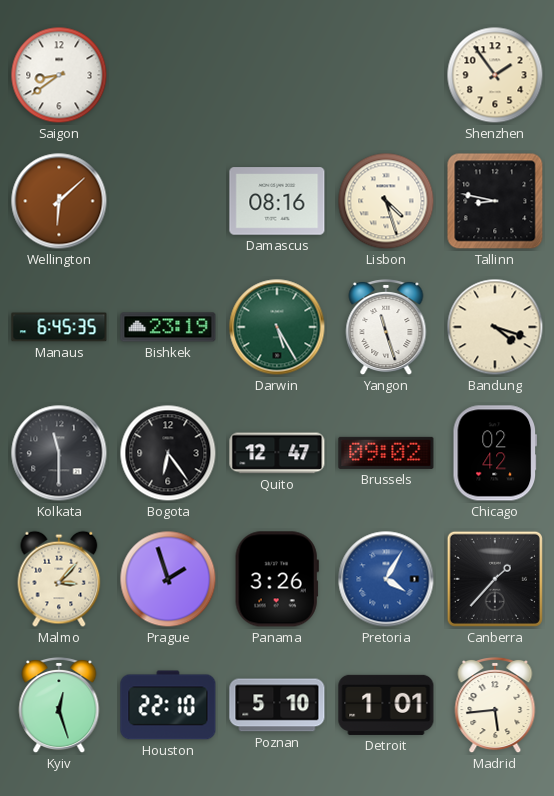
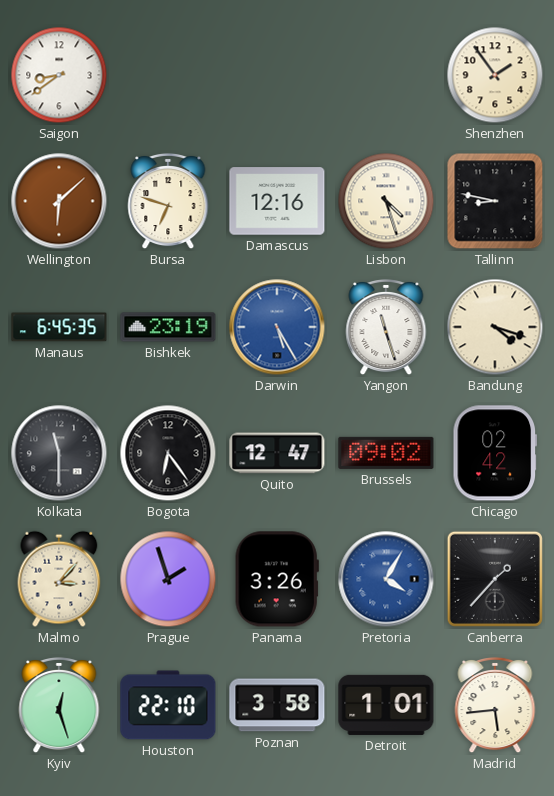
Bursa: none -> 6:48
Damascus: 08:16 -> 12:16
Darwin dial: green -> blue
Poznan: 5:10 -> 3:58
